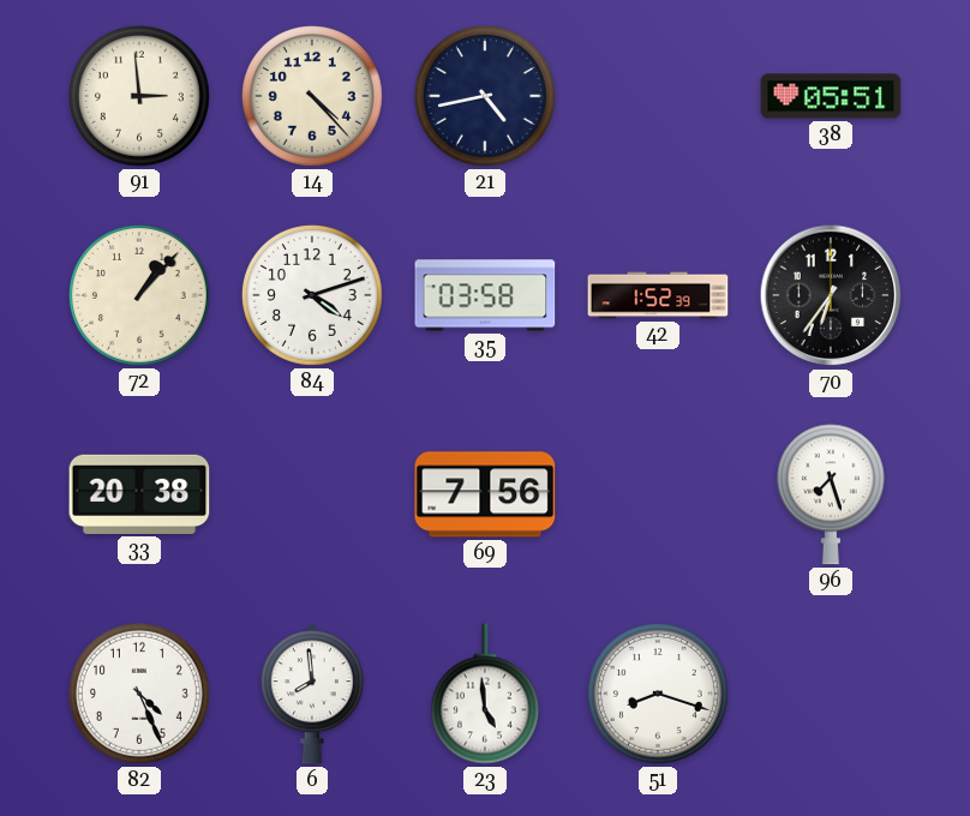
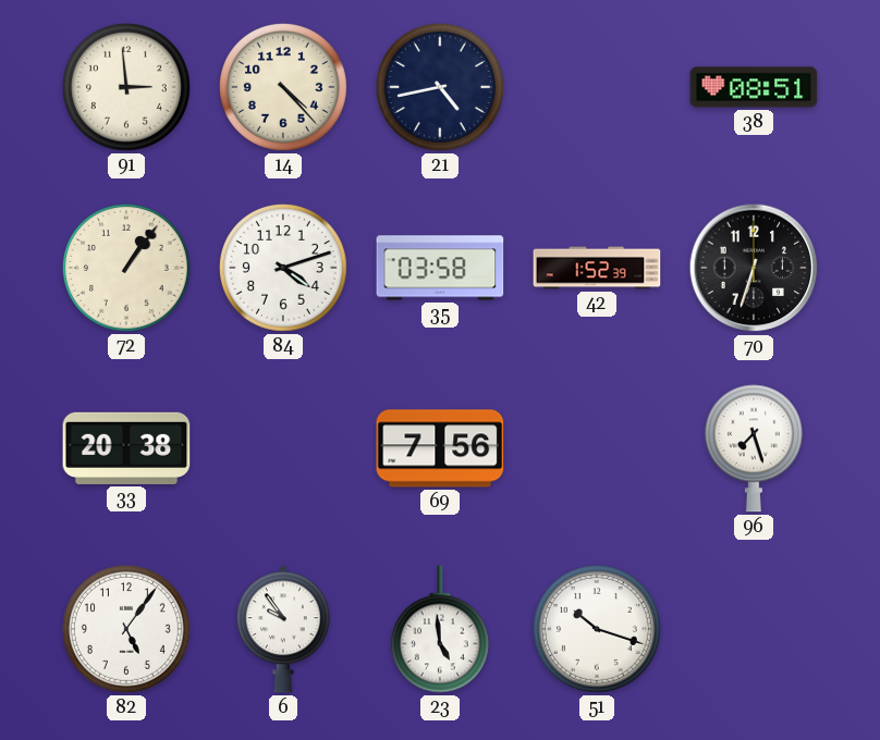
38: 05:51 -> 08:51
72: 1:07 -> 1:06
70: 6:36 -> 6:33
82: 4:26 -> 5:06
6: 7:59 -> 9:54
51: 8:18 -> 10:18
